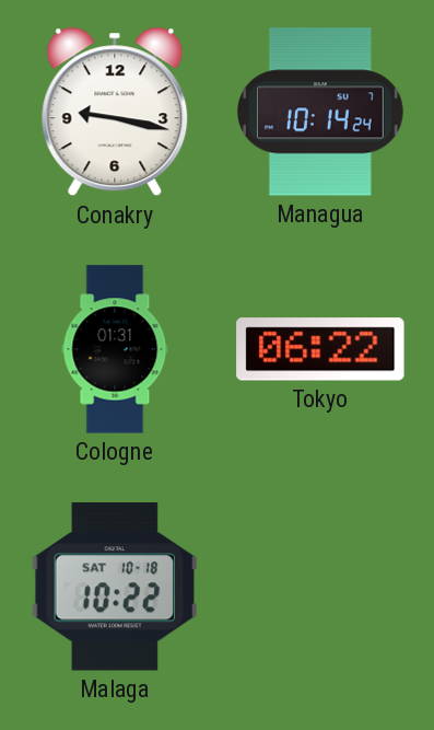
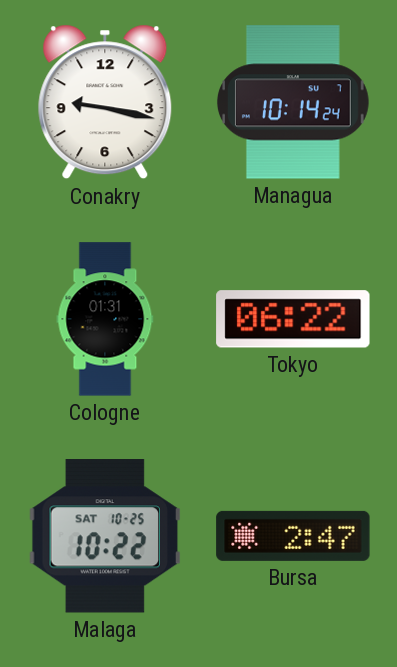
Malaga date: SAT 10-18 -> SAT 10-25
Bursa: none -> 2:47
